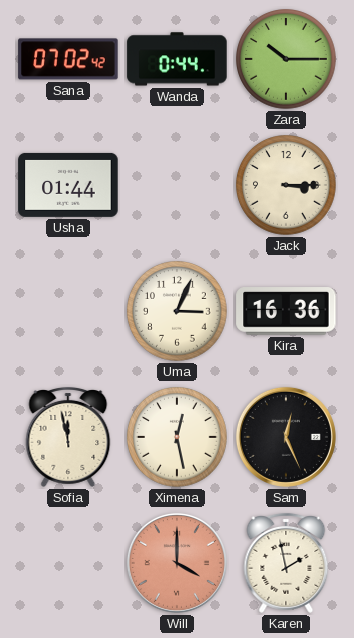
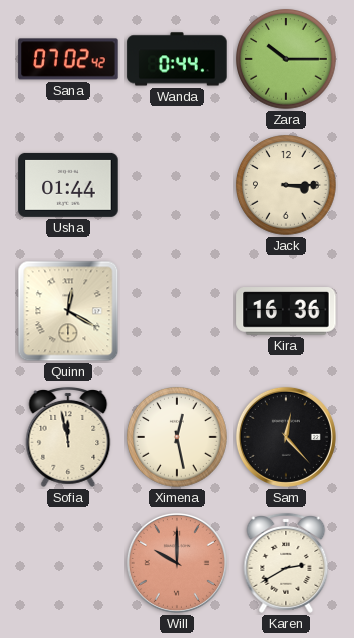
Quinn: none -> 12:20
Uma: 3:04 -> none
Sam: 12:26 -> 12:23
Will: 4:00 -> 10:00
Karen: 1:58 -> 2:40
